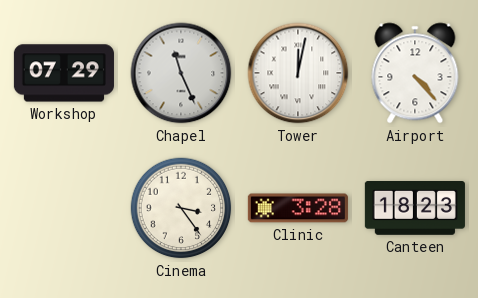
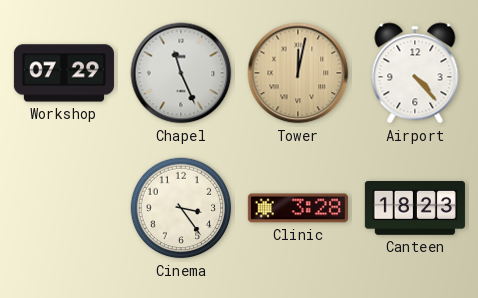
Tower dial: white -> champagne
